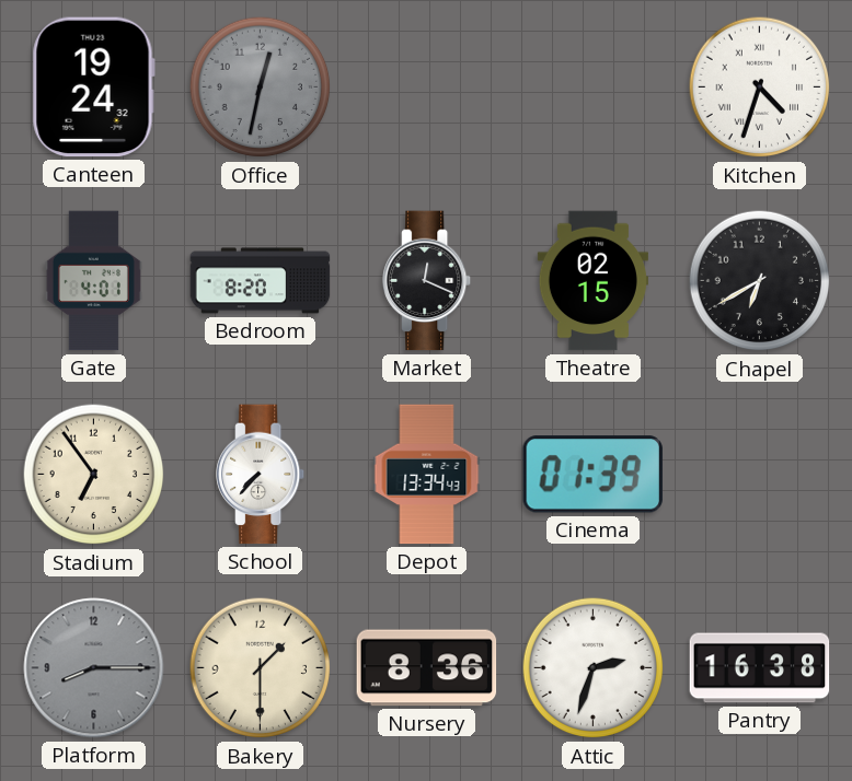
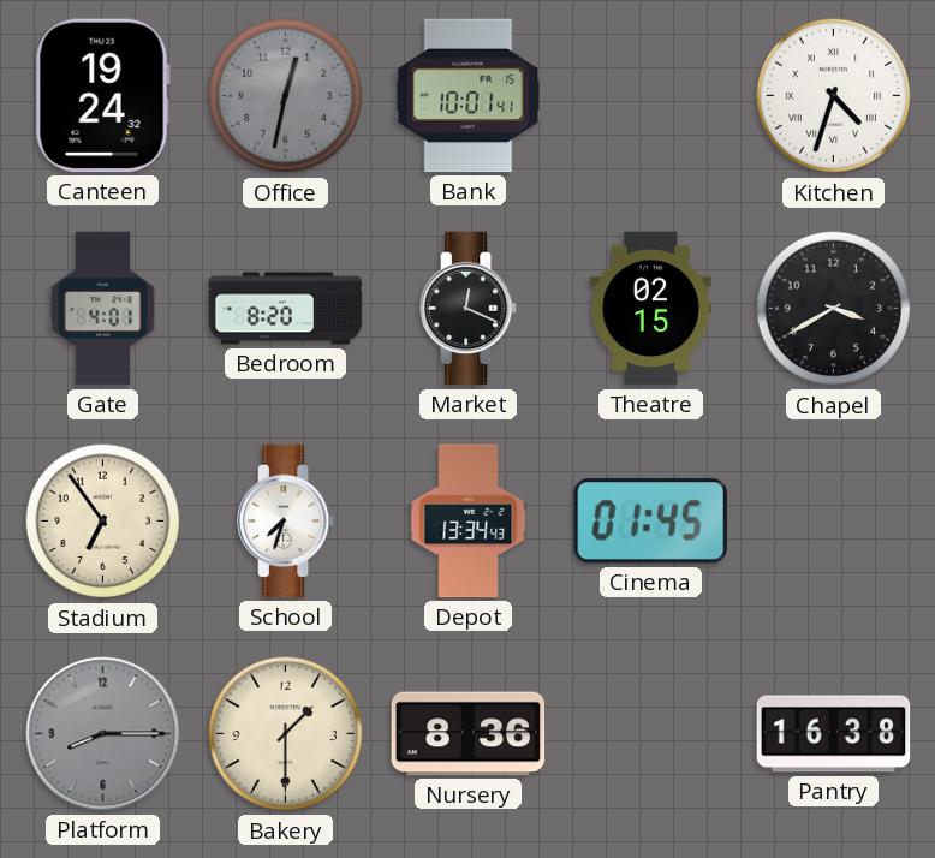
Bank: none -> 10:01
Chapel: 6:40 -> 3:40
School: 7:37 -> 7:33
Cinema: 01:39 -> 01:45
Attic: 2:33 -> none
